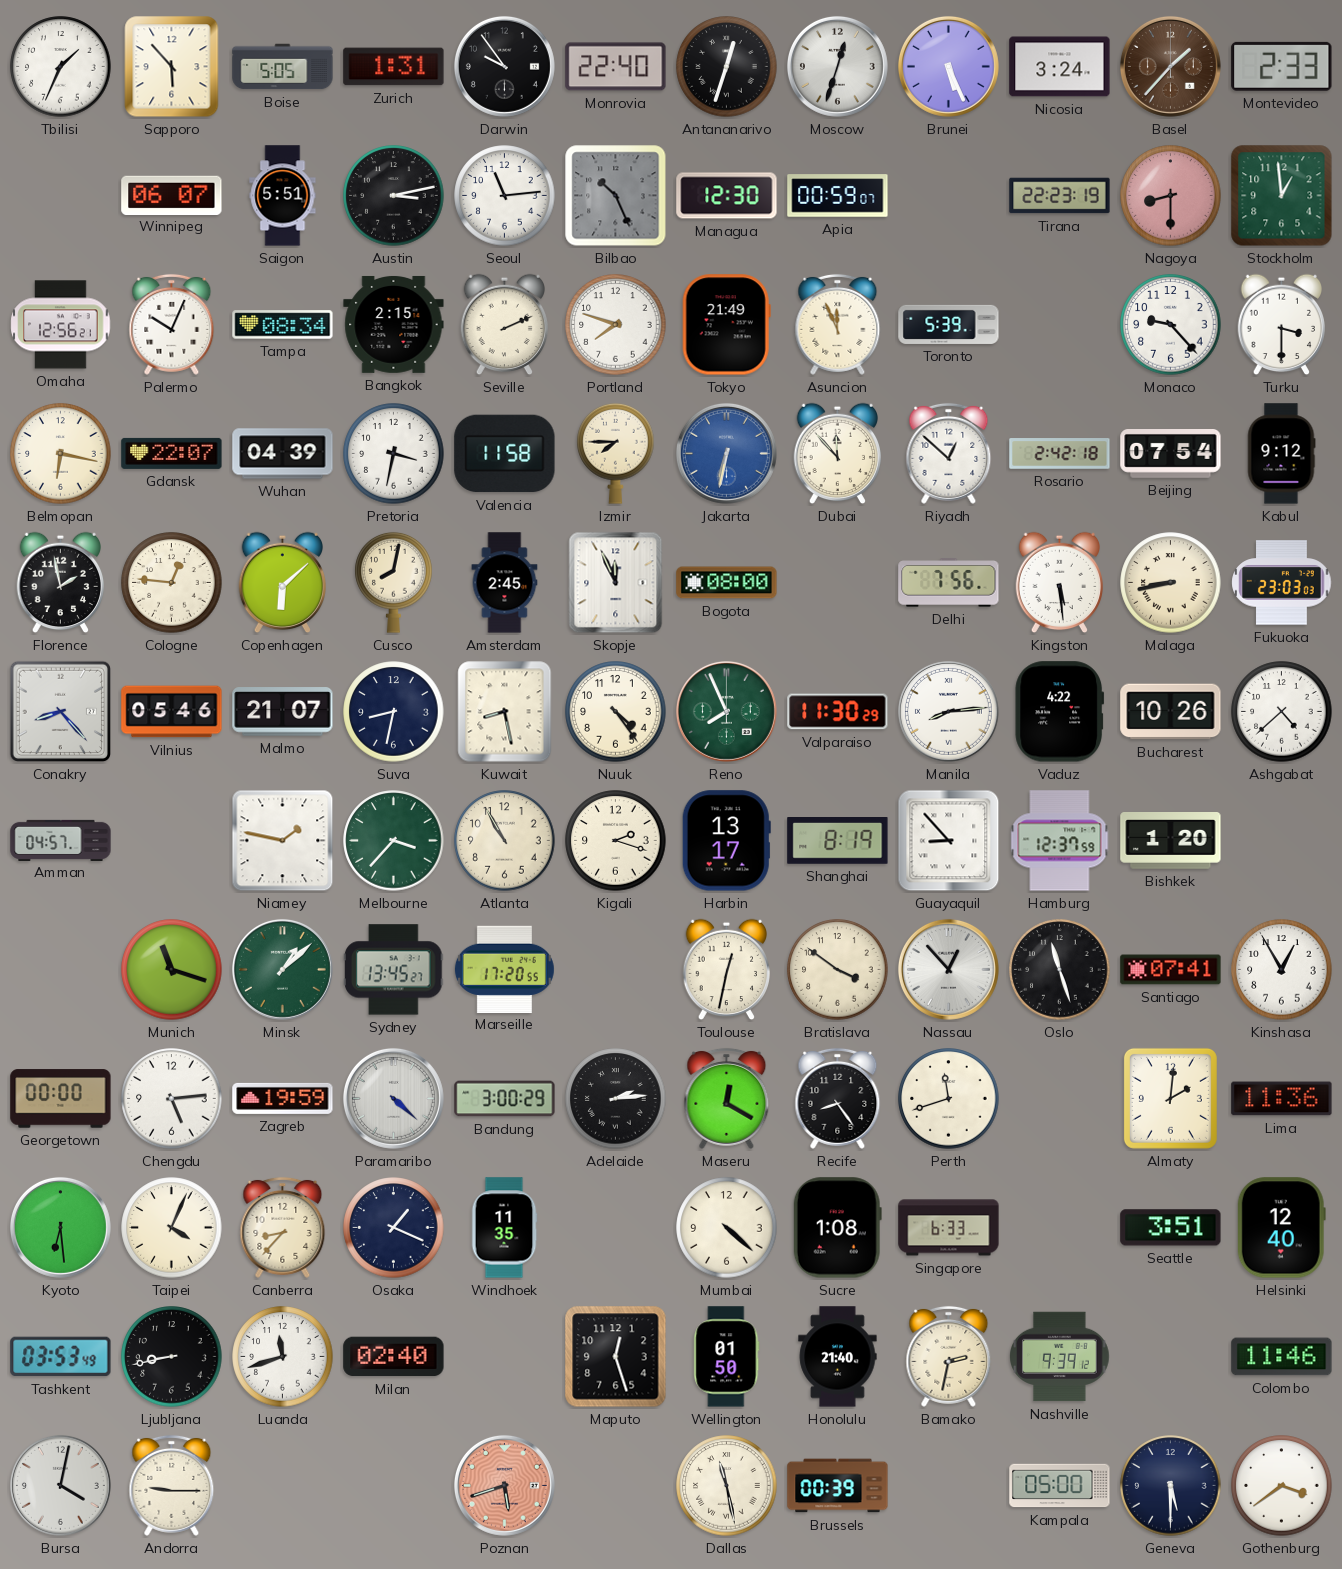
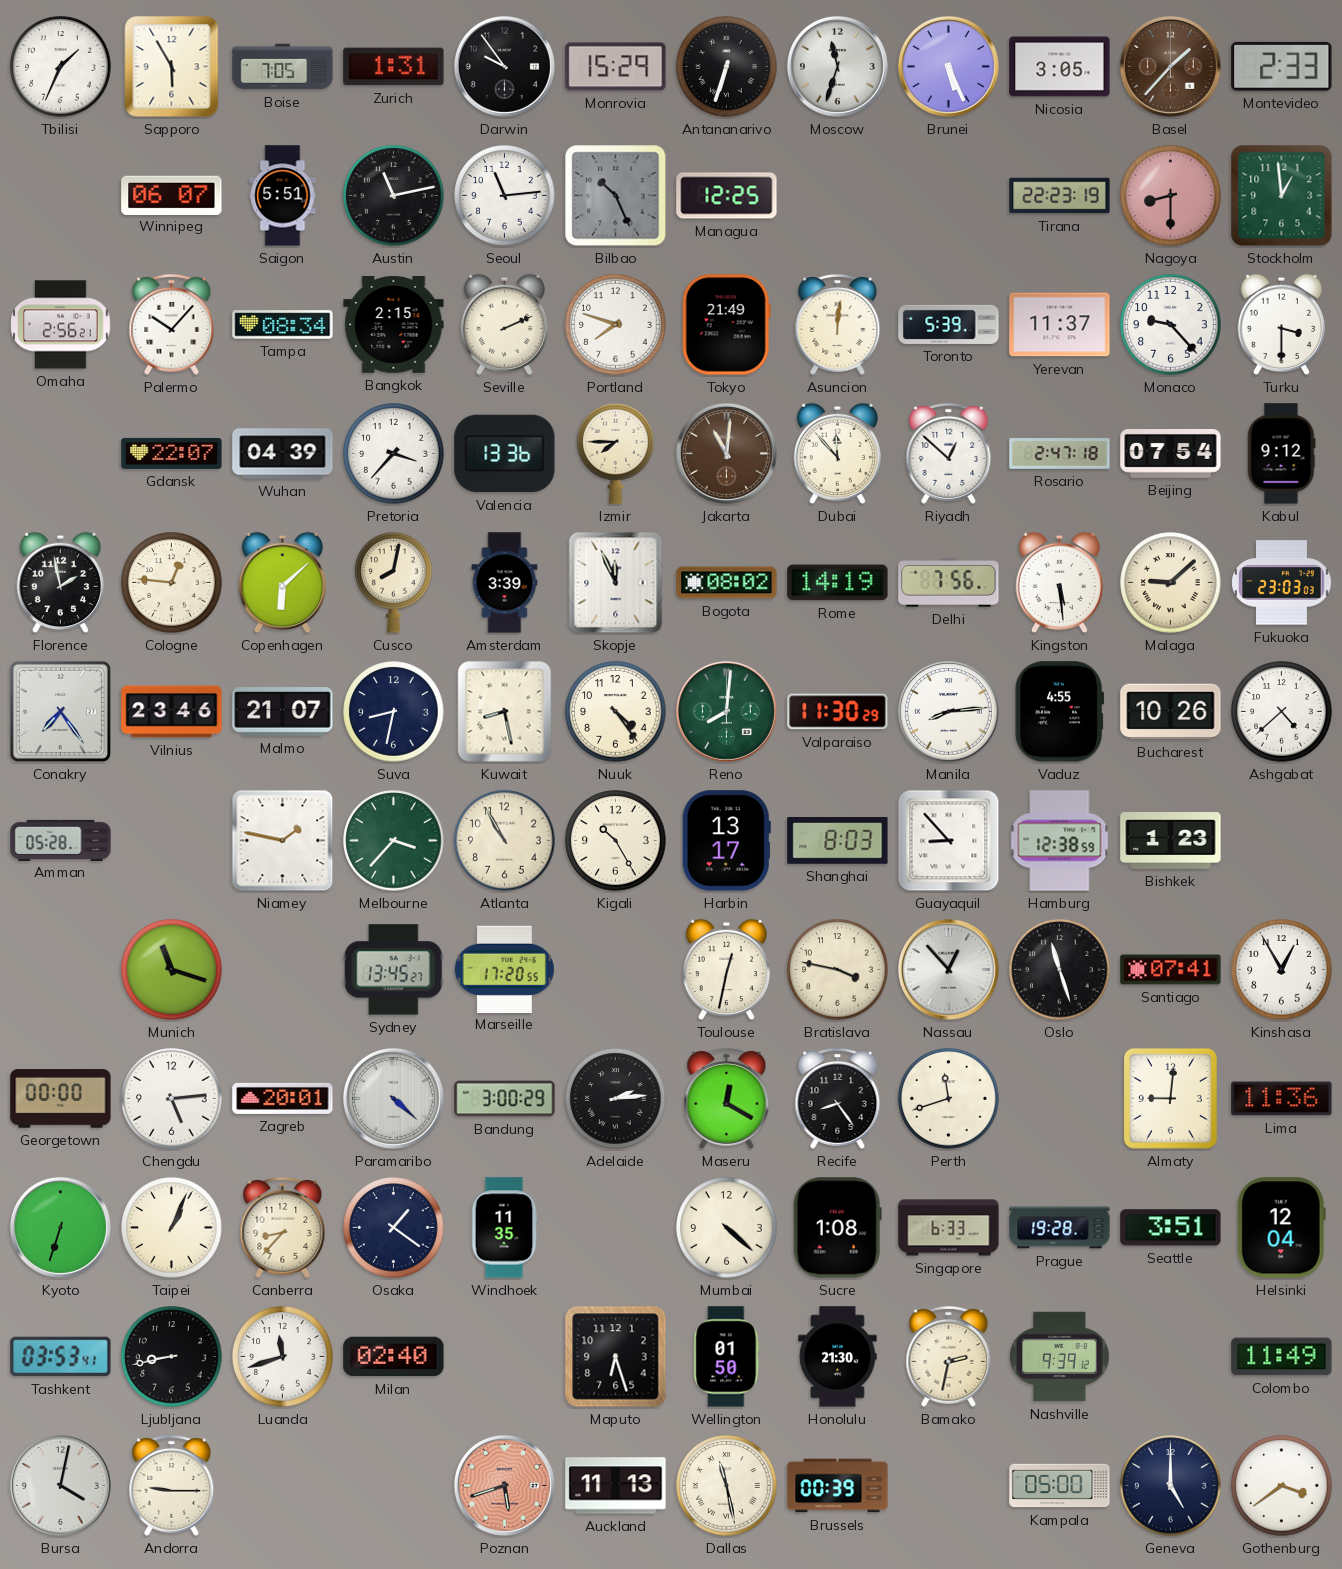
Sapporo: 5:53 -> 5:55
Boise: 5:05 -> 7:05
Monrovia: 22:40 -> 15:29
Antananarivo: 12:33 -> 6:33
Moscow: 12:33 -> 11:33
Nicosia: 3:24 -> 3:05
Austin: 3:13 -> 11:13
Managua: 12:30 -> 12:25
Apia: 00:59 -> none
Omaha: 12:56 -> 2:56
Palermo: 10:04 -> 10:07
Asuncion: 11:56 -> 12:01
Yerevan: none -> 11:37
Belmopan: 6:17 -> none
Pretoria: 3:32 -> 3:37
Valencia: 11:58 -> 13:36
Jakarta: 6:32 -> 11:01
Jakarta dial: blue -> brown
Rosario: 2:42 -> 2:47
Amsterdam: 2:45 -> 3:39
Bogota: 08:00 -> 08:02
Rome: none -> 14:19
Malaga: 8:43 -> 9:08
Conakry: 8:23 -> 7:24
Vilnius: 05:46 -> 23:46
Reno: 7:56 -> 8:01
Vaduz: 4:22 -> 4:55
Amman: 04:57 -> 05:28
Kigali: 2:18 -> 10:25
Shanghai: 8:19 -> 8:03
Hamburg: 12:37 -> 12:38
Bishkek: 1:20 -> 1:23
Minsk: 1:08 -> none
Bratislava: 3:51 -> 3:47
Zagreb: 19:59 -> 20:01
Almaty: 2:01 -> 9:01
Kyoto: 6:29 -> 6:33
Taipei: 4:04 -> 1:04
Osaka: 1:19 -> 1:21
Prague: none -> 19:28
Helsinki: 12:40 -> 12:04
Tashkent: 03:53:49 -> 03:53:41
Maputo: 12:27 -> 6:27
Honolulu: 21:40 -> 21:30
Colombo: 11:46 -> 11:49
Auckland: none -> 11:13
Geneva: 5:30 -> 5:00
